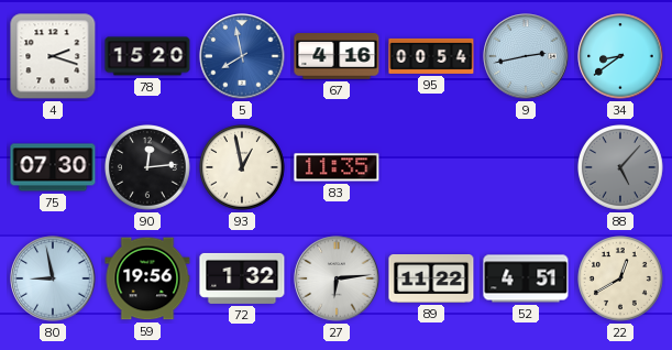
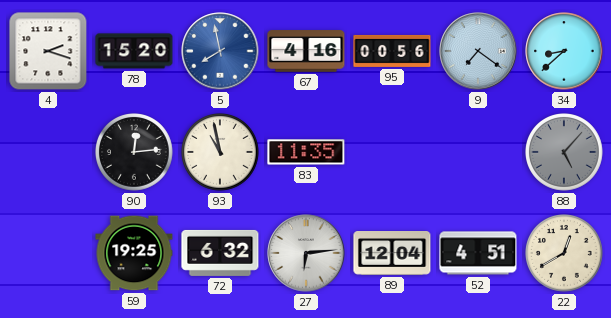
95: 00:54 -> 00:56
9: 2:43 -> 7:21
34: 8:39 -> 8:38
75: 07:30 -> none
93: 12:58 -> 10:58
80: 8:58 -> none
59: 19:56 -> 19:25
72: 1:32 -> 6:32
89: 11:22 -> 12:04
